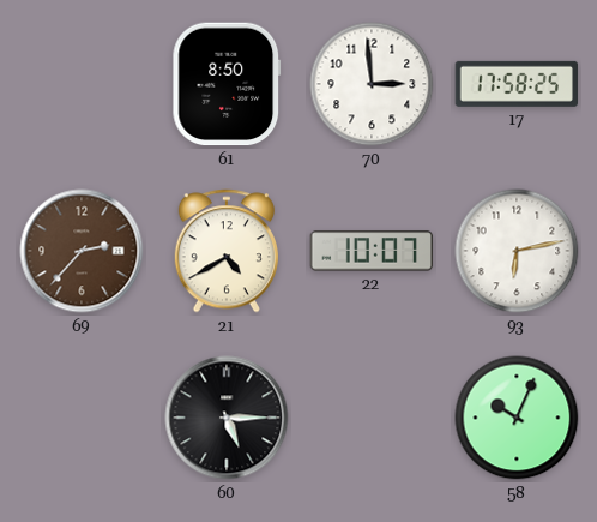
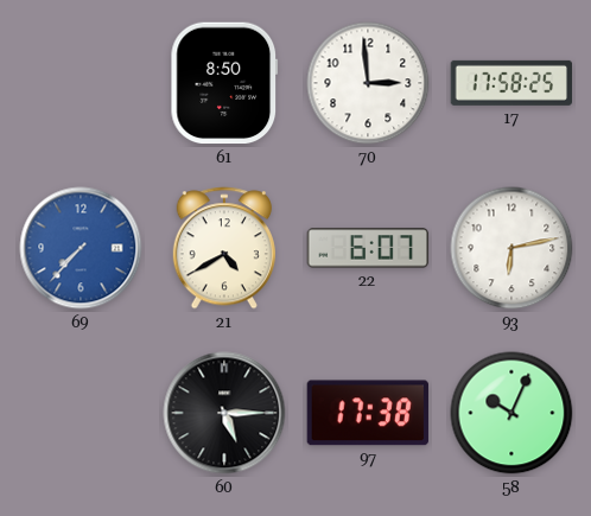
69: 2:37 -> 7:37
69 dial: brown -> blue
22: 10:07 -> 6:07
97: none -> 17:38
